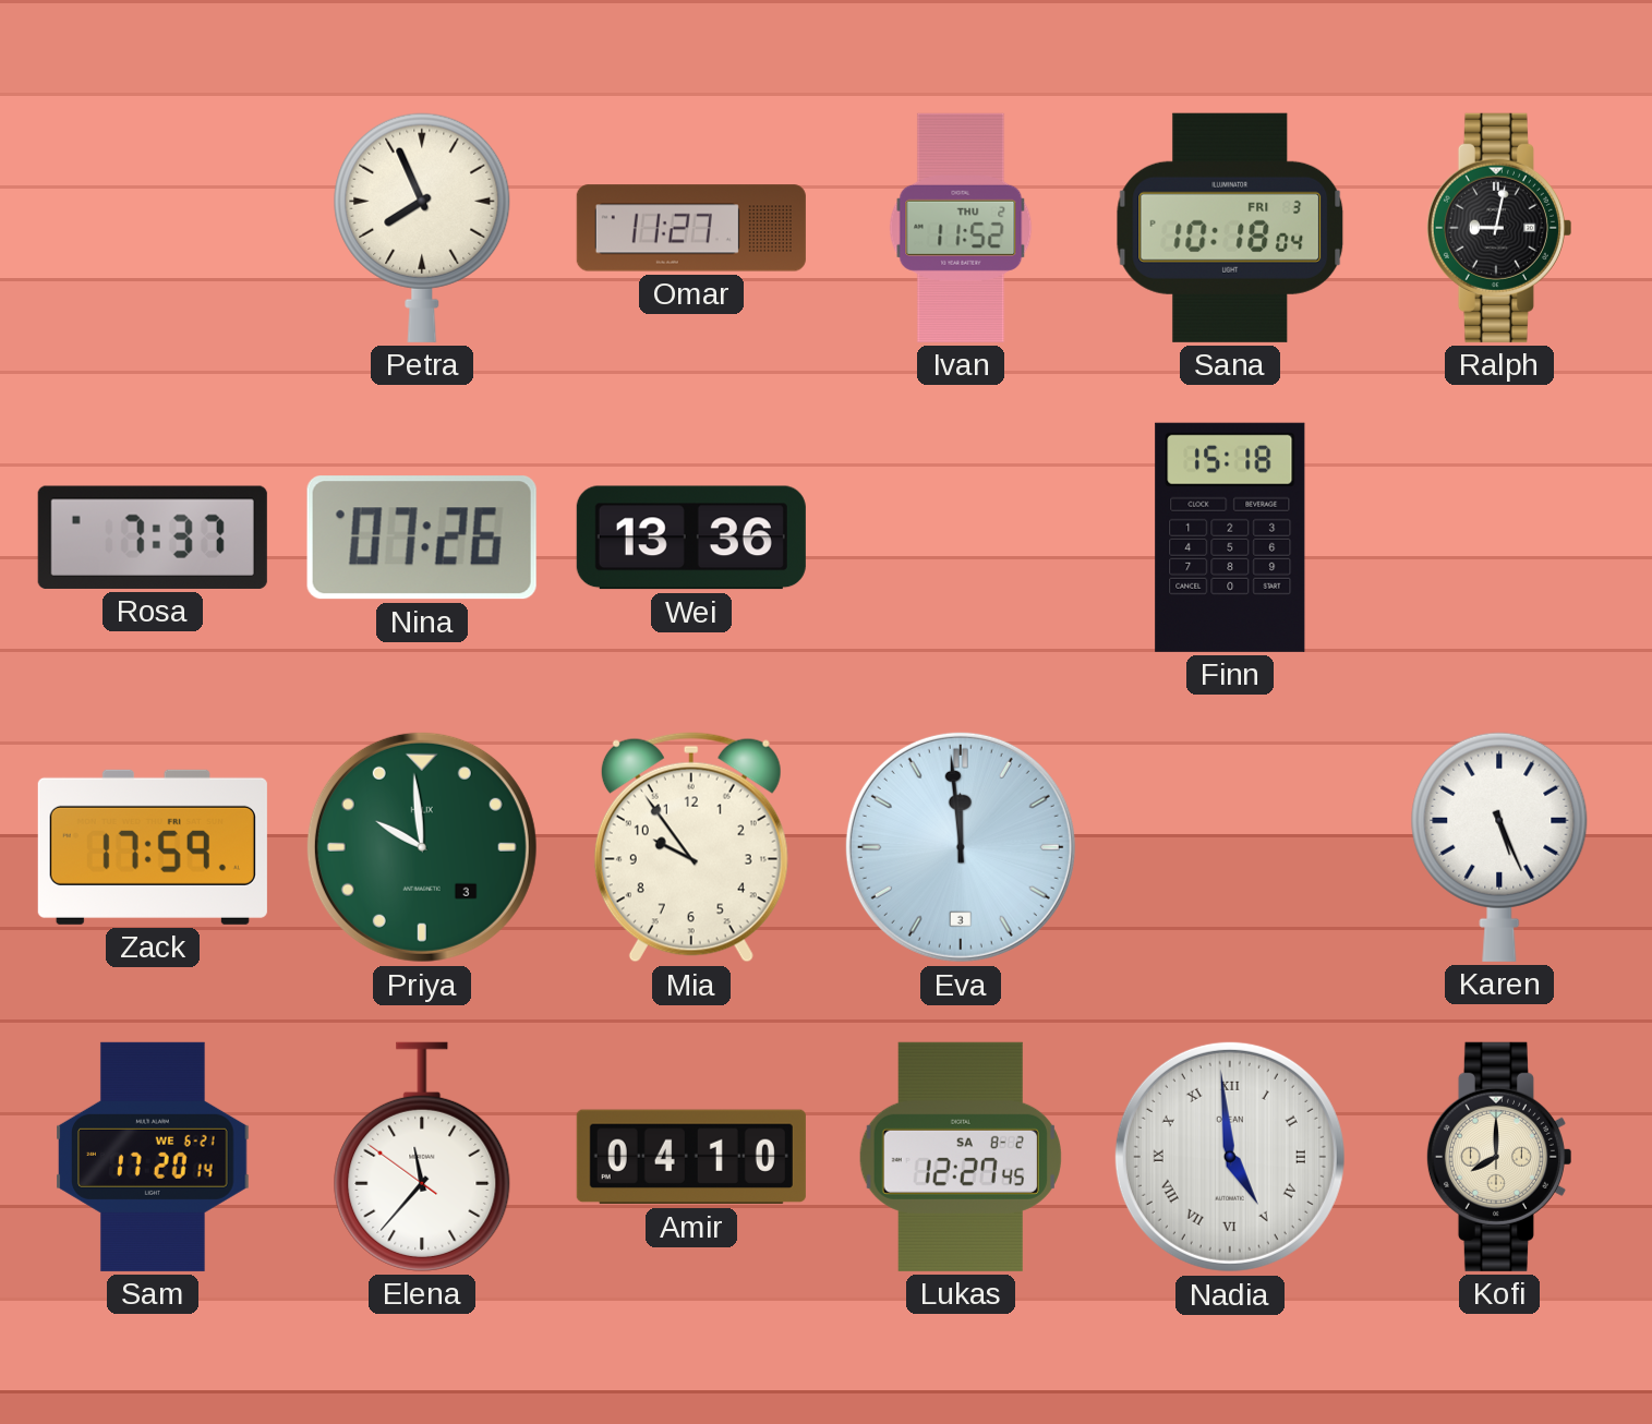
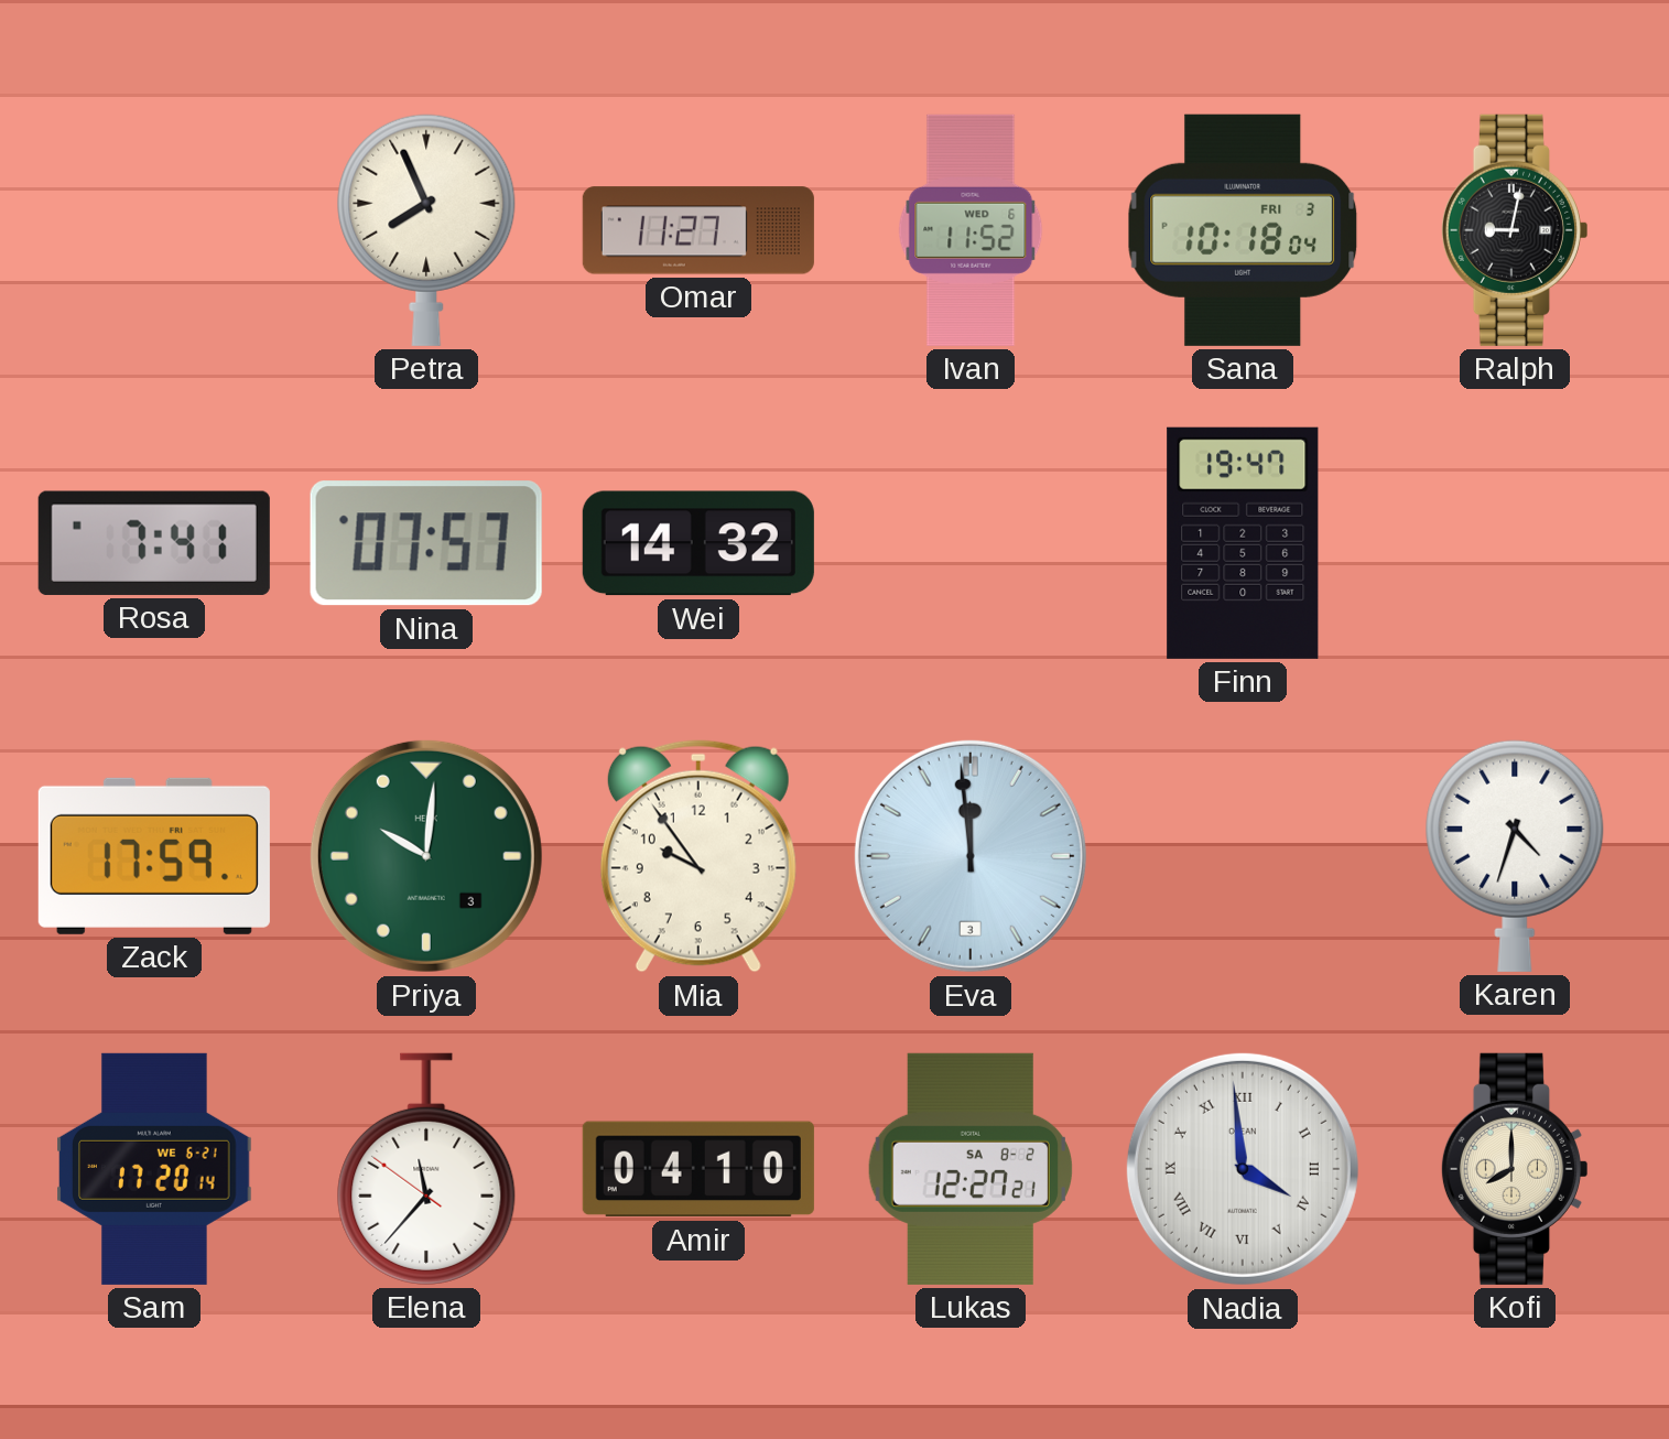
Ivan date: THU 2 -> WED 6
Rosa: 7:37 -> 7:41
Nina: 07:26 -> 07:57
Wei: 13:36 -> 14:32
Finn: 15:18 -> 19:47
Priya: 9:59 -> 10:01
Karen: 5:26 -> 4:33
Lukas: 12:27:45 -> 12:27:21
Nadia: 4:59 -> 3:59
